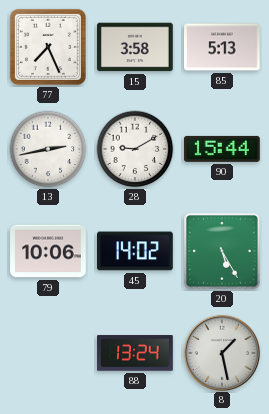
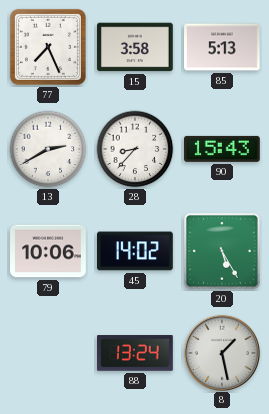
13: 2:43 -> 2:40
28: 9:10 -> 8:37
90: 15:44 -> 15:43
